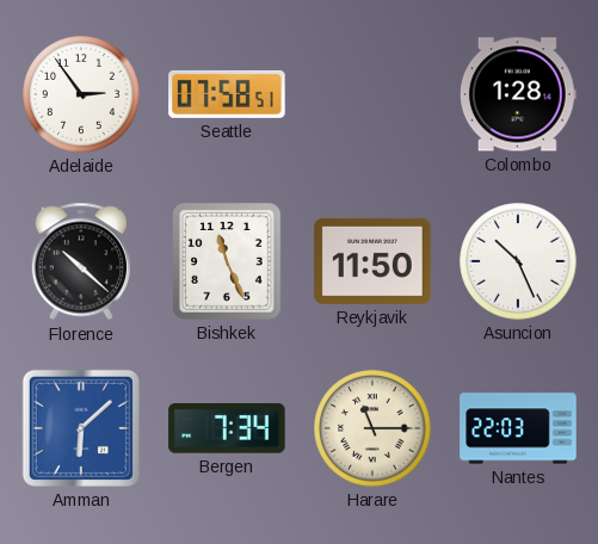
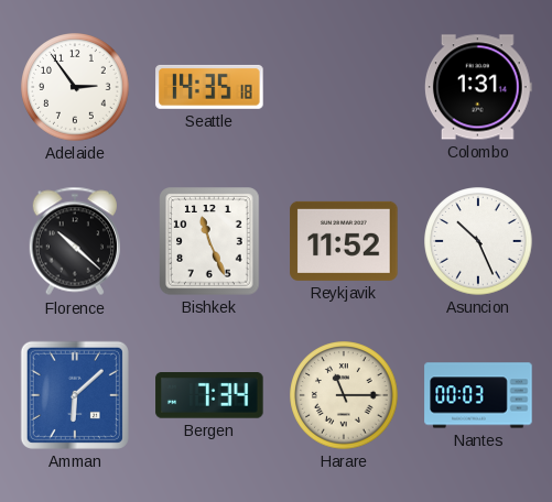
Seattle: 07:58 -> 14:35
Colombo: 1:28 -> 1:31
Reykjavik: 11:50 -> 11:52
Nantes: 22:03 -> 00:03
